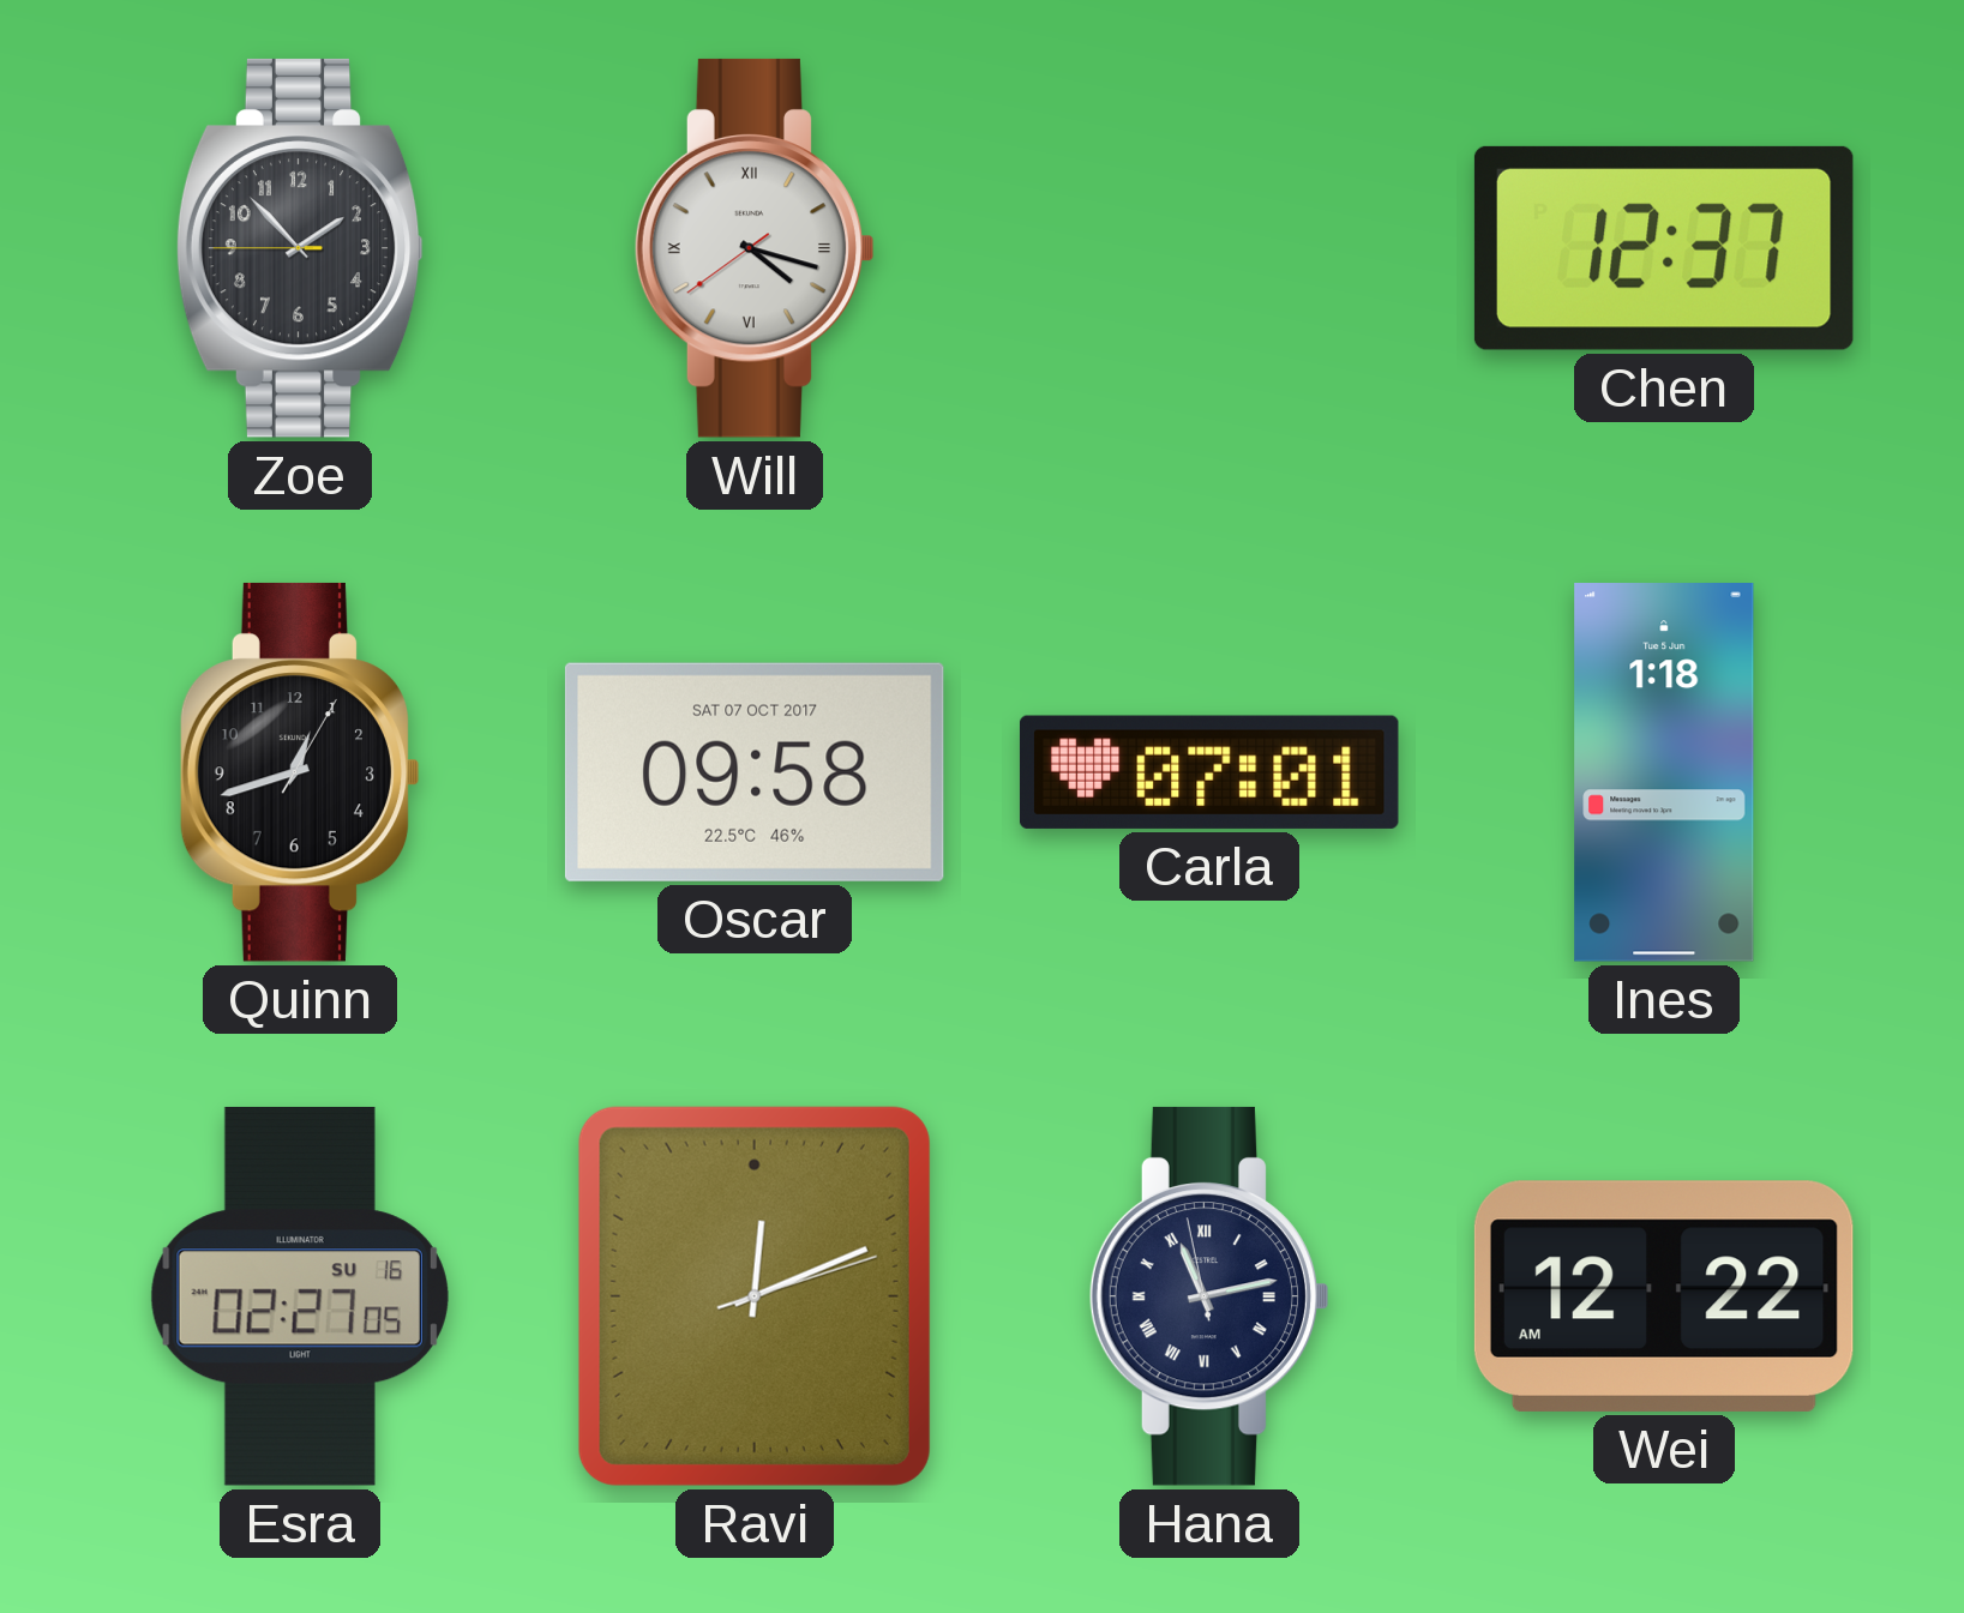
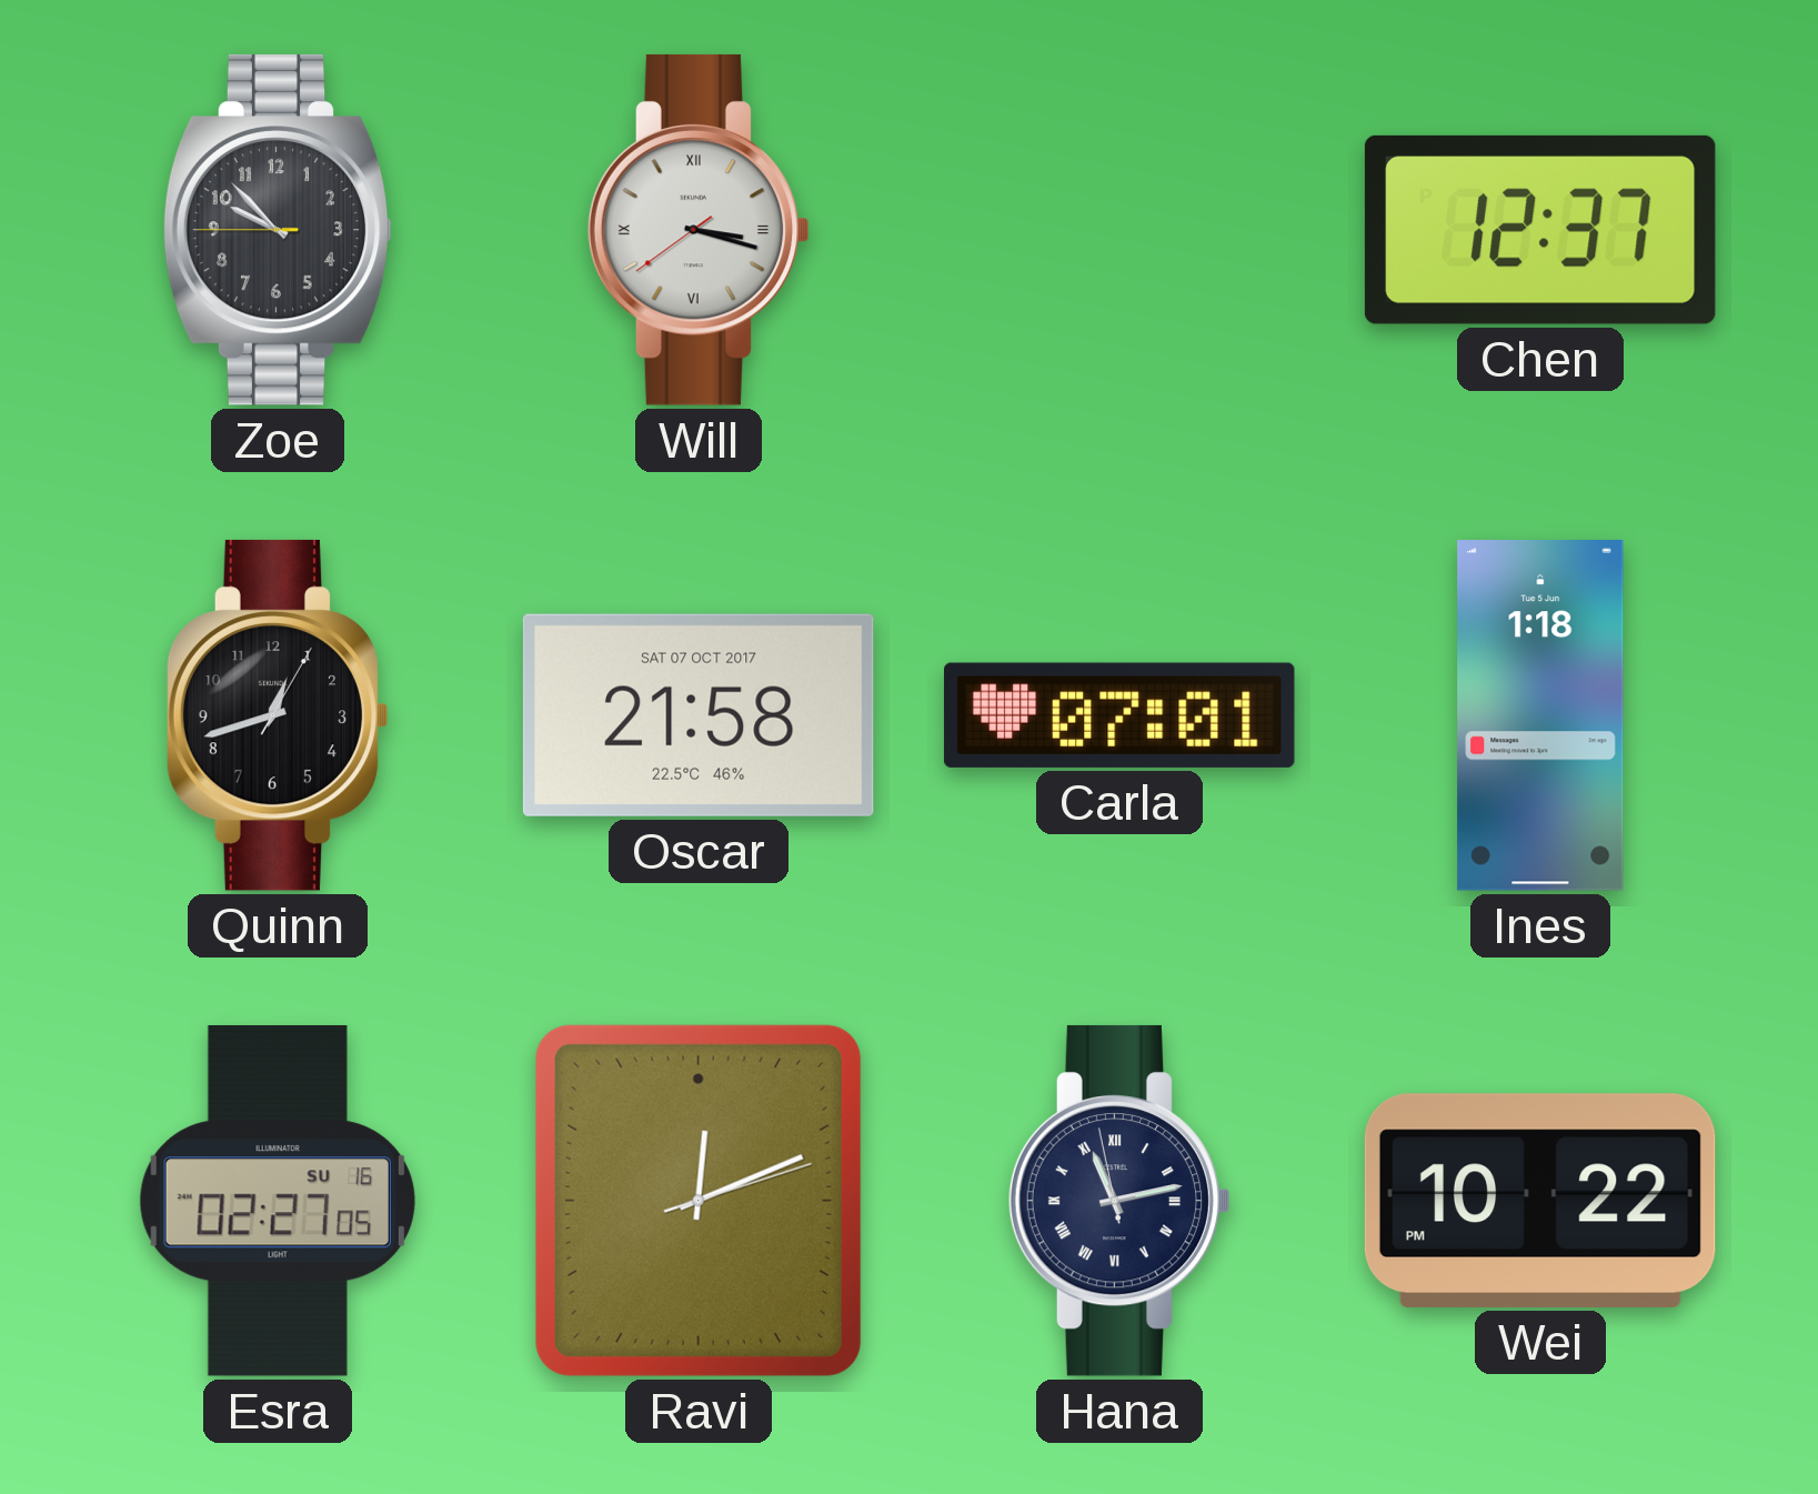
Zoe: 1:52 -> 9:52
Will: 4:17 -> 3:17
Oscar: 09:58 -> 21:58
Wei: 12:22 -> 10:22
